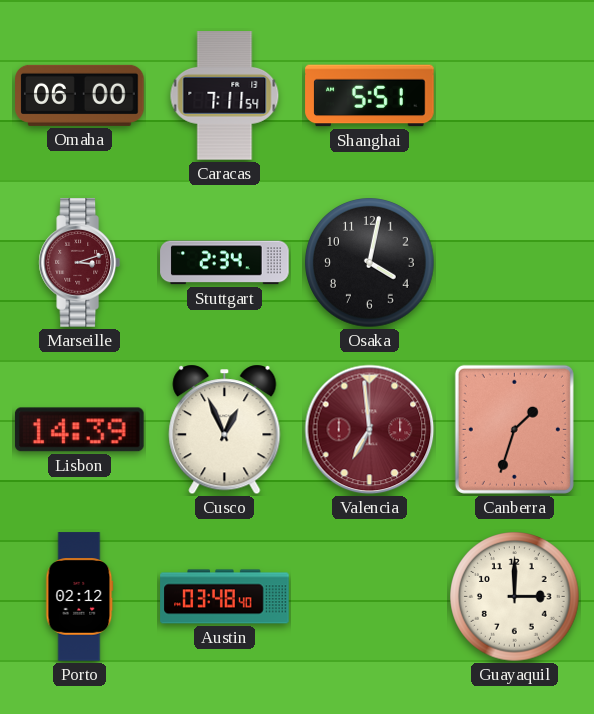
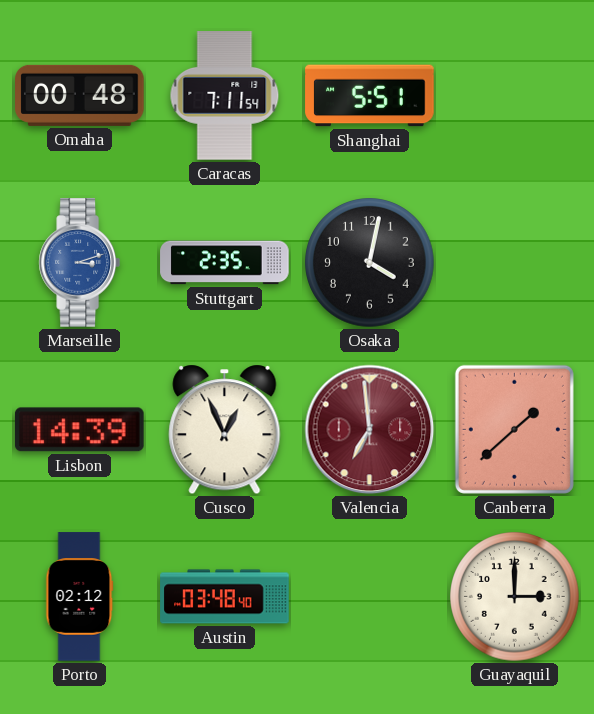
Omaha: 06:00 -> 00:48
Marseille dial: burgundy -> blue
Stuttgart: 2:34 -> 2:35
Canberra: 1:33 -> 1:38
